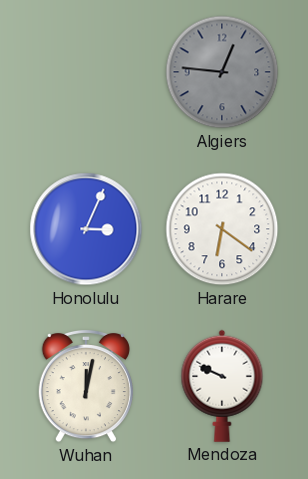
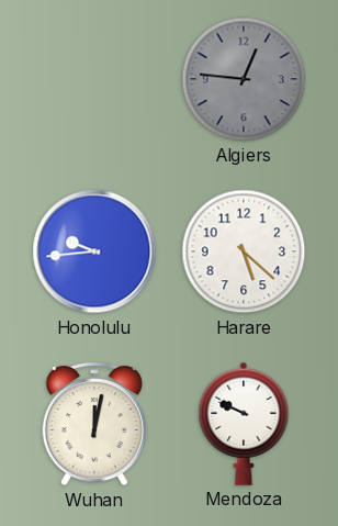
Honolulu: 3:04 -> 9:44
Harare: 6:21 -> 5:22
